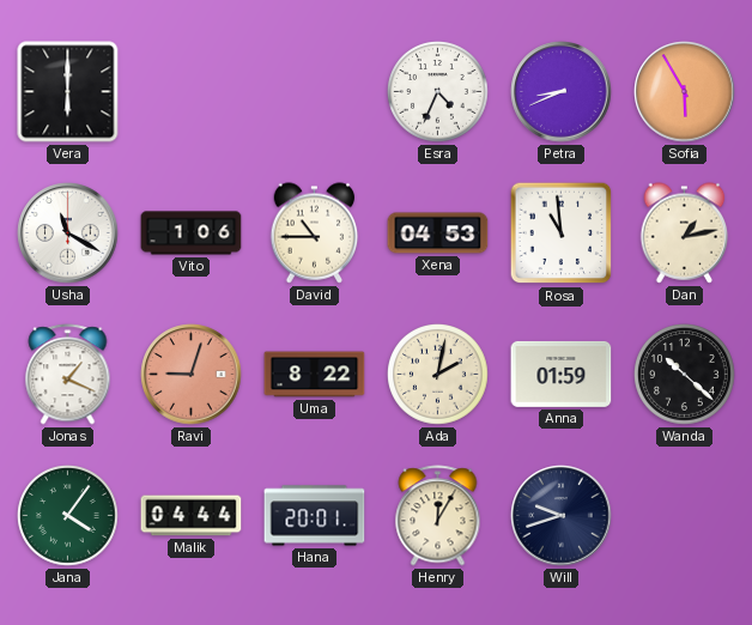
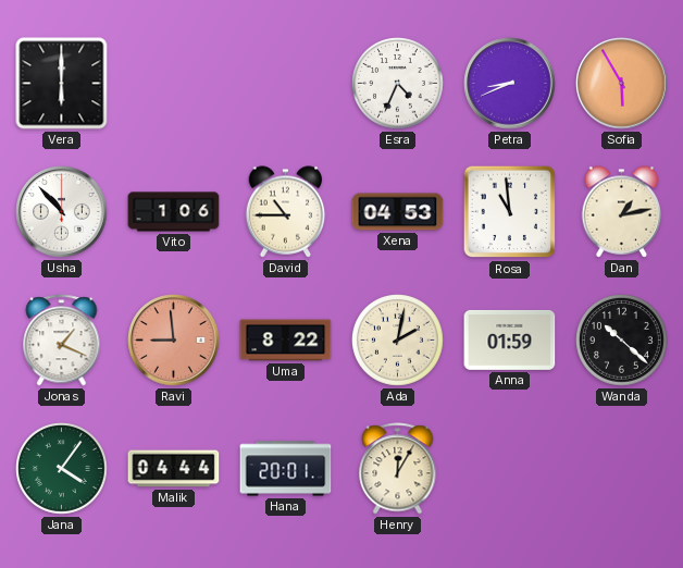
Usha: 11:20 -> 10:53
Ravi: 9:03 -> 8:59
Will: 9:42 -> none
